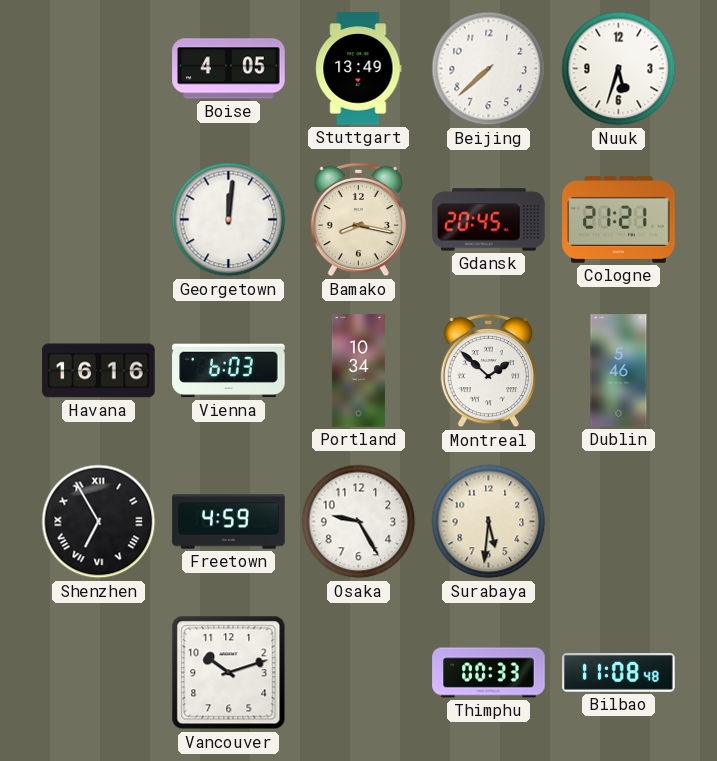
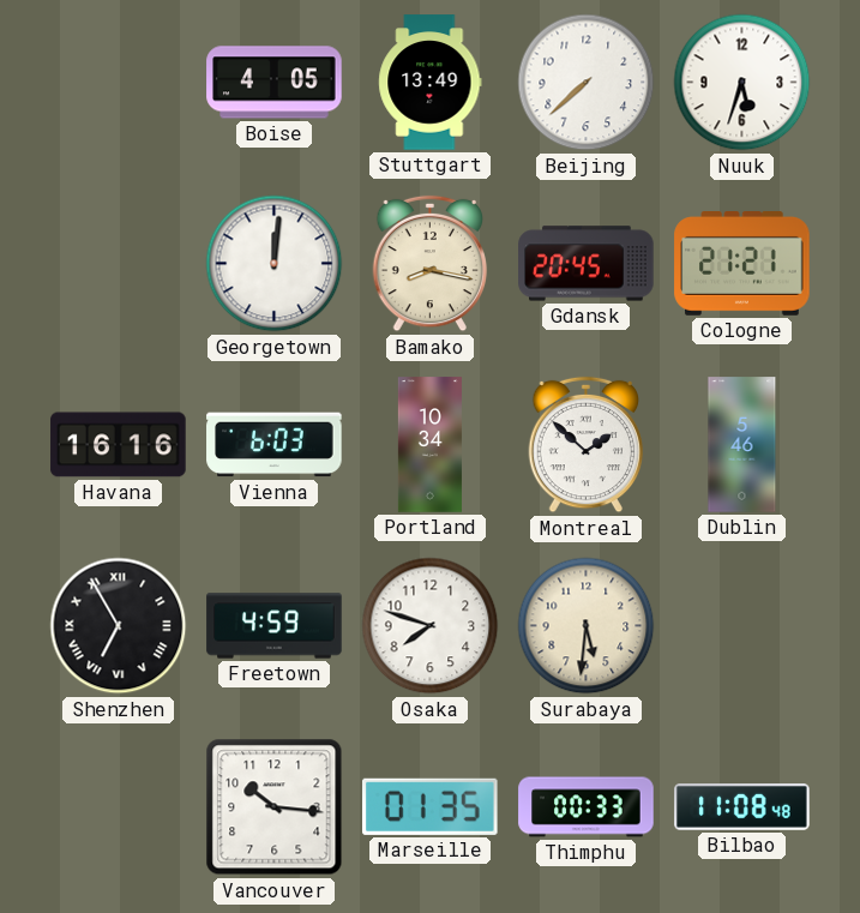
Osaka: 9:25 -> 7:48
Vancouver: 10:12 -> 10:16
Marseille: none -> 01:35
